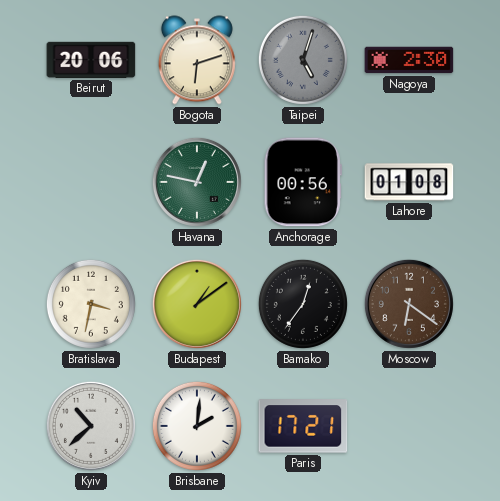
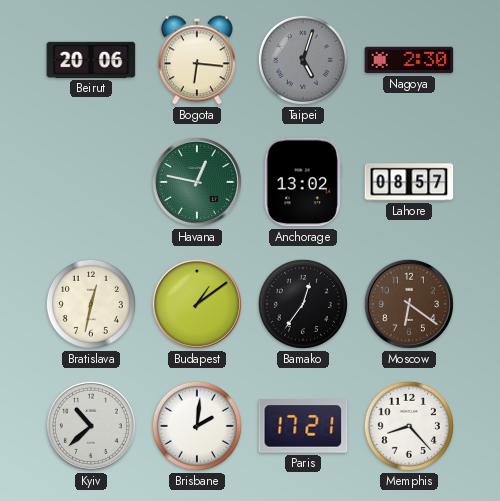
Bogota: 6:12 -> 6:16
Anchorage: 00:56 -> 13:02
Lahore: 01:08 -> 08:57
Bratislava: 3:32 -> 12:32
Memphis: none -> 8:23
